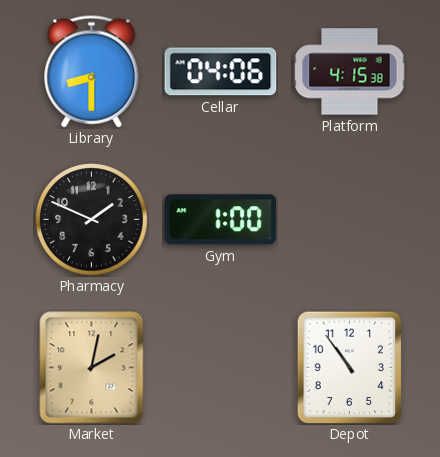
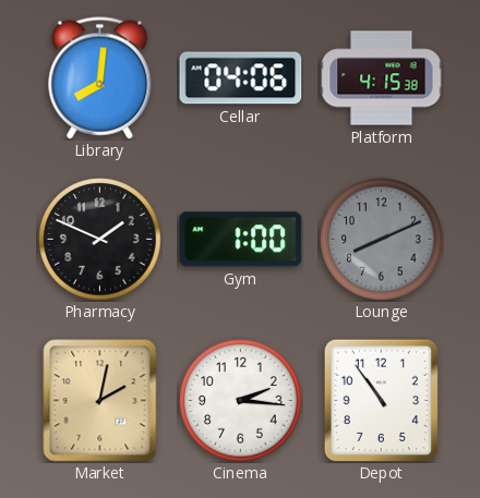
Library: 8:30 -> 8:01
Lounge: none -> 8:11
Cinema: none -> 2:16
